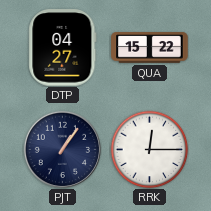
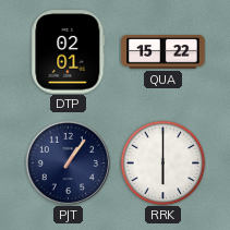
DTP: 04:27 -> 02:01
RRK: 12:15 -> 6:00
